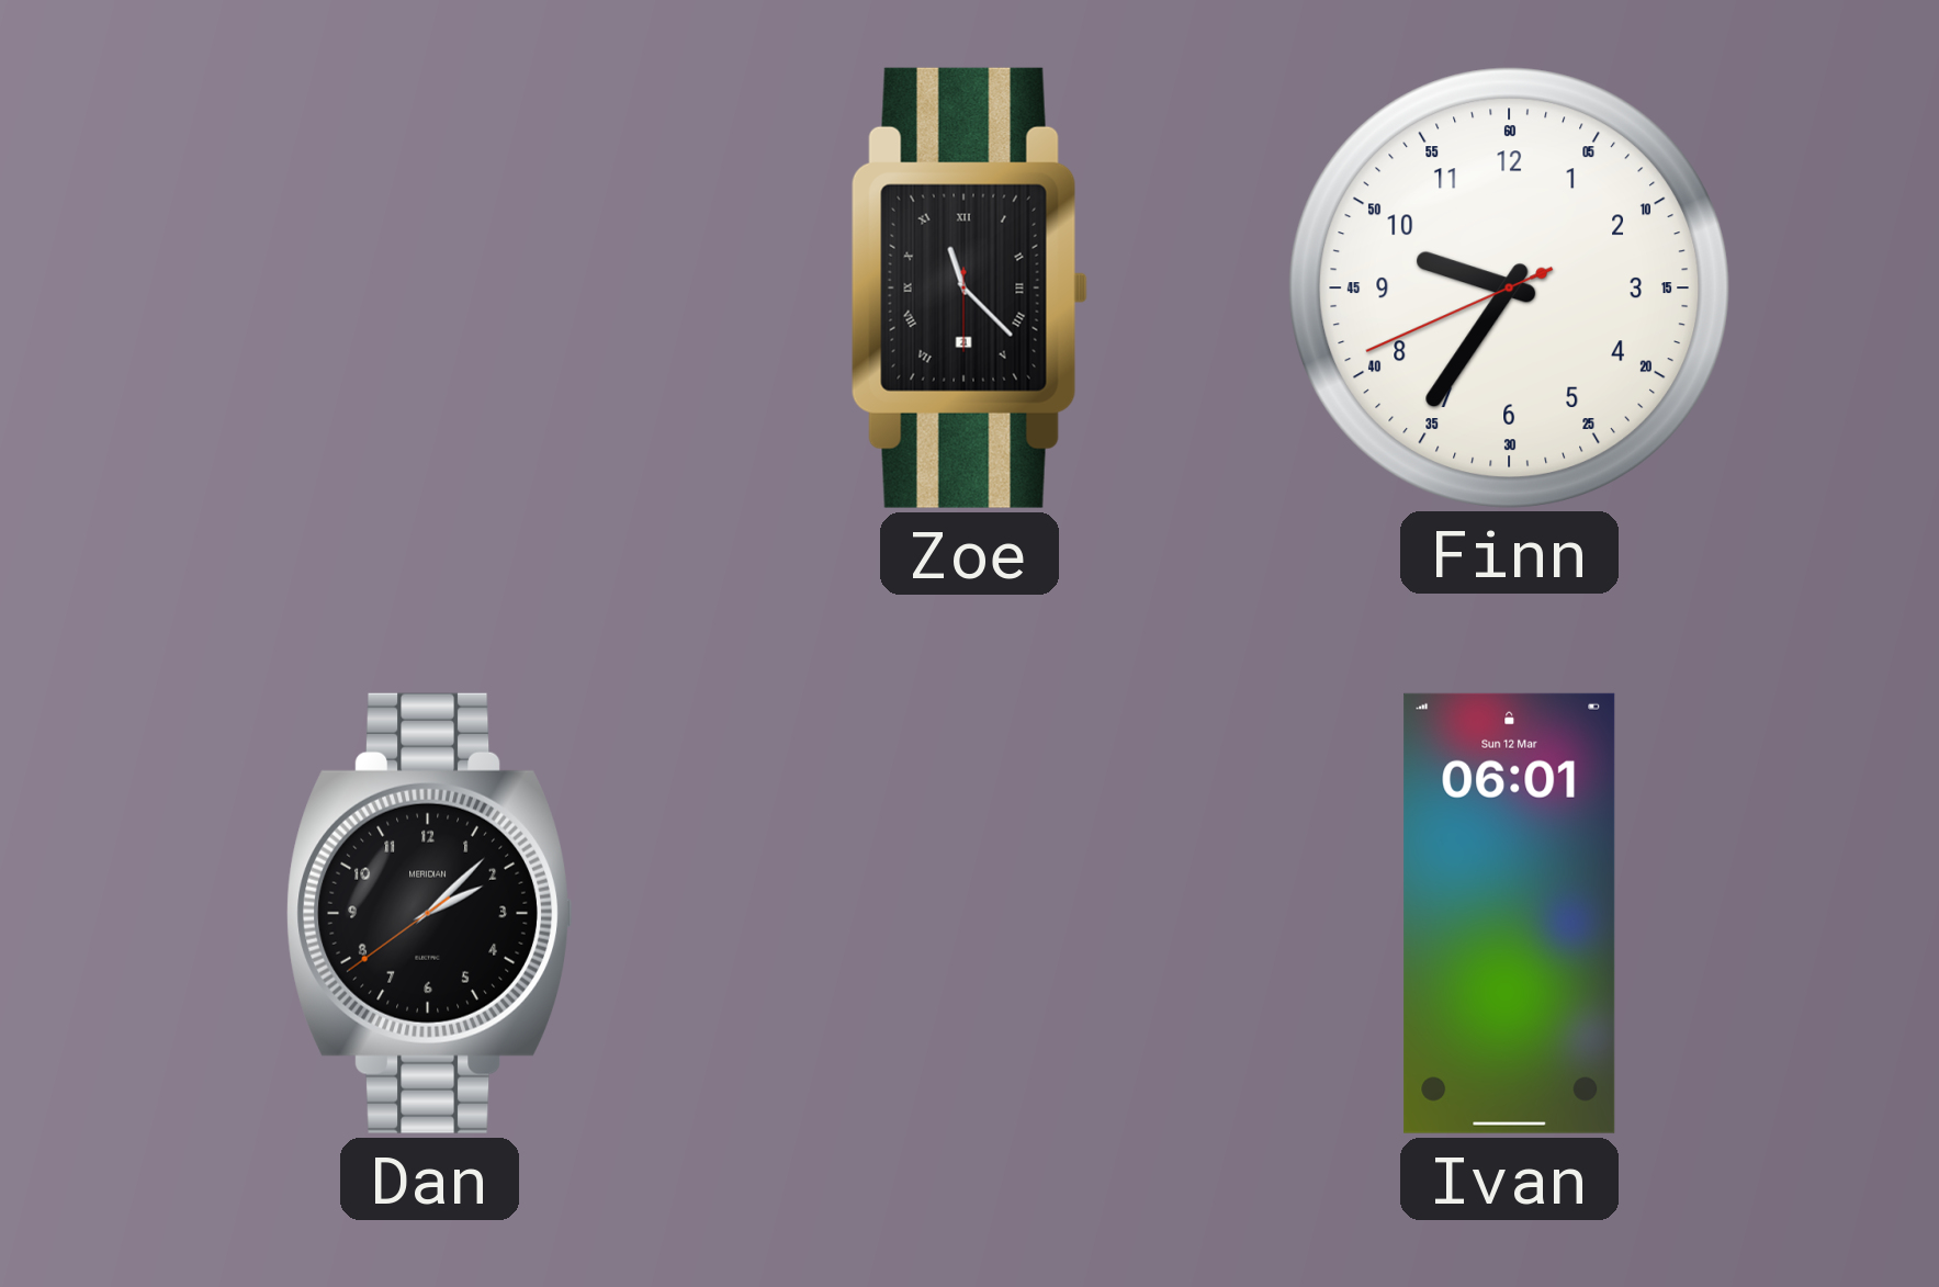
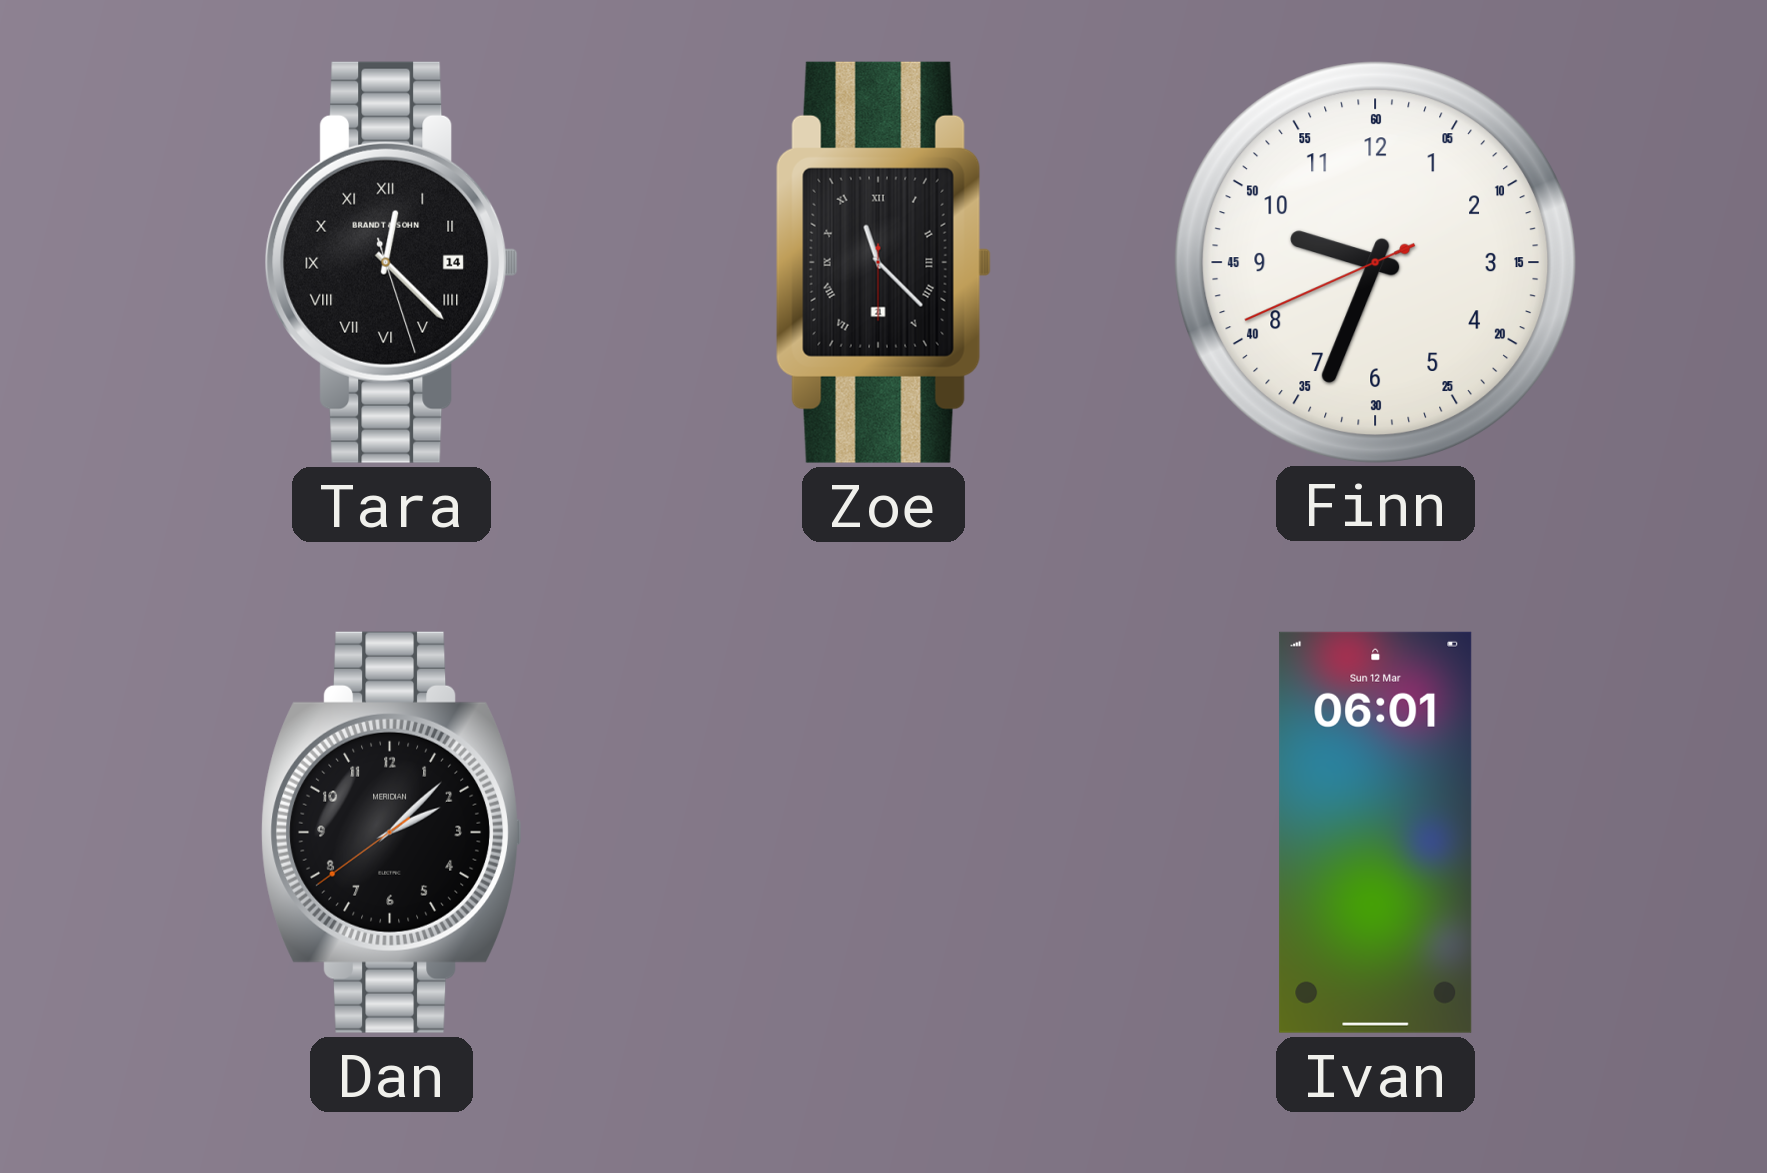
Tara: none -> 12:22
Finn: 9:35 -> 9:33
